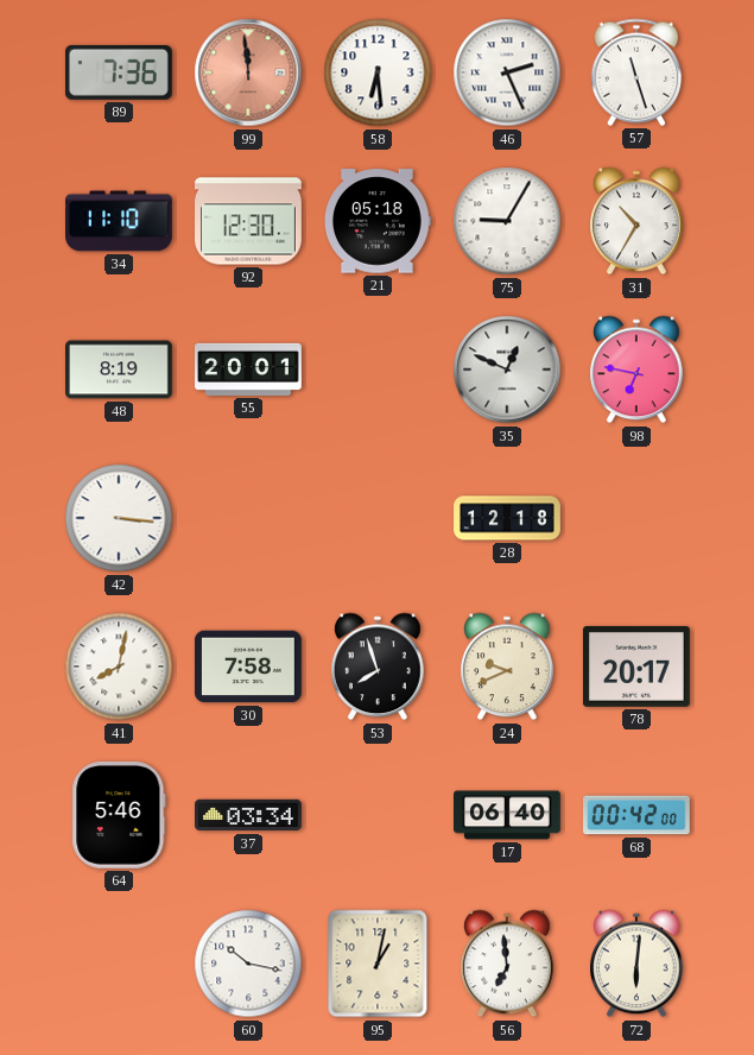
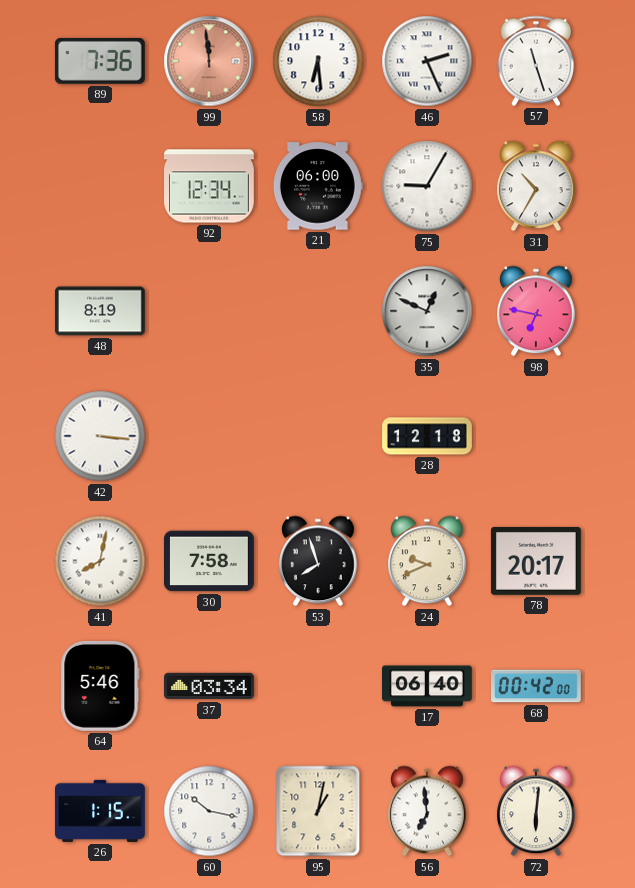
34: 11:10 -> none
92: 12:30 -> 12:34
21: 05:18 -> 06:00
55: 20:01 -> none
26: none -> 1:15
